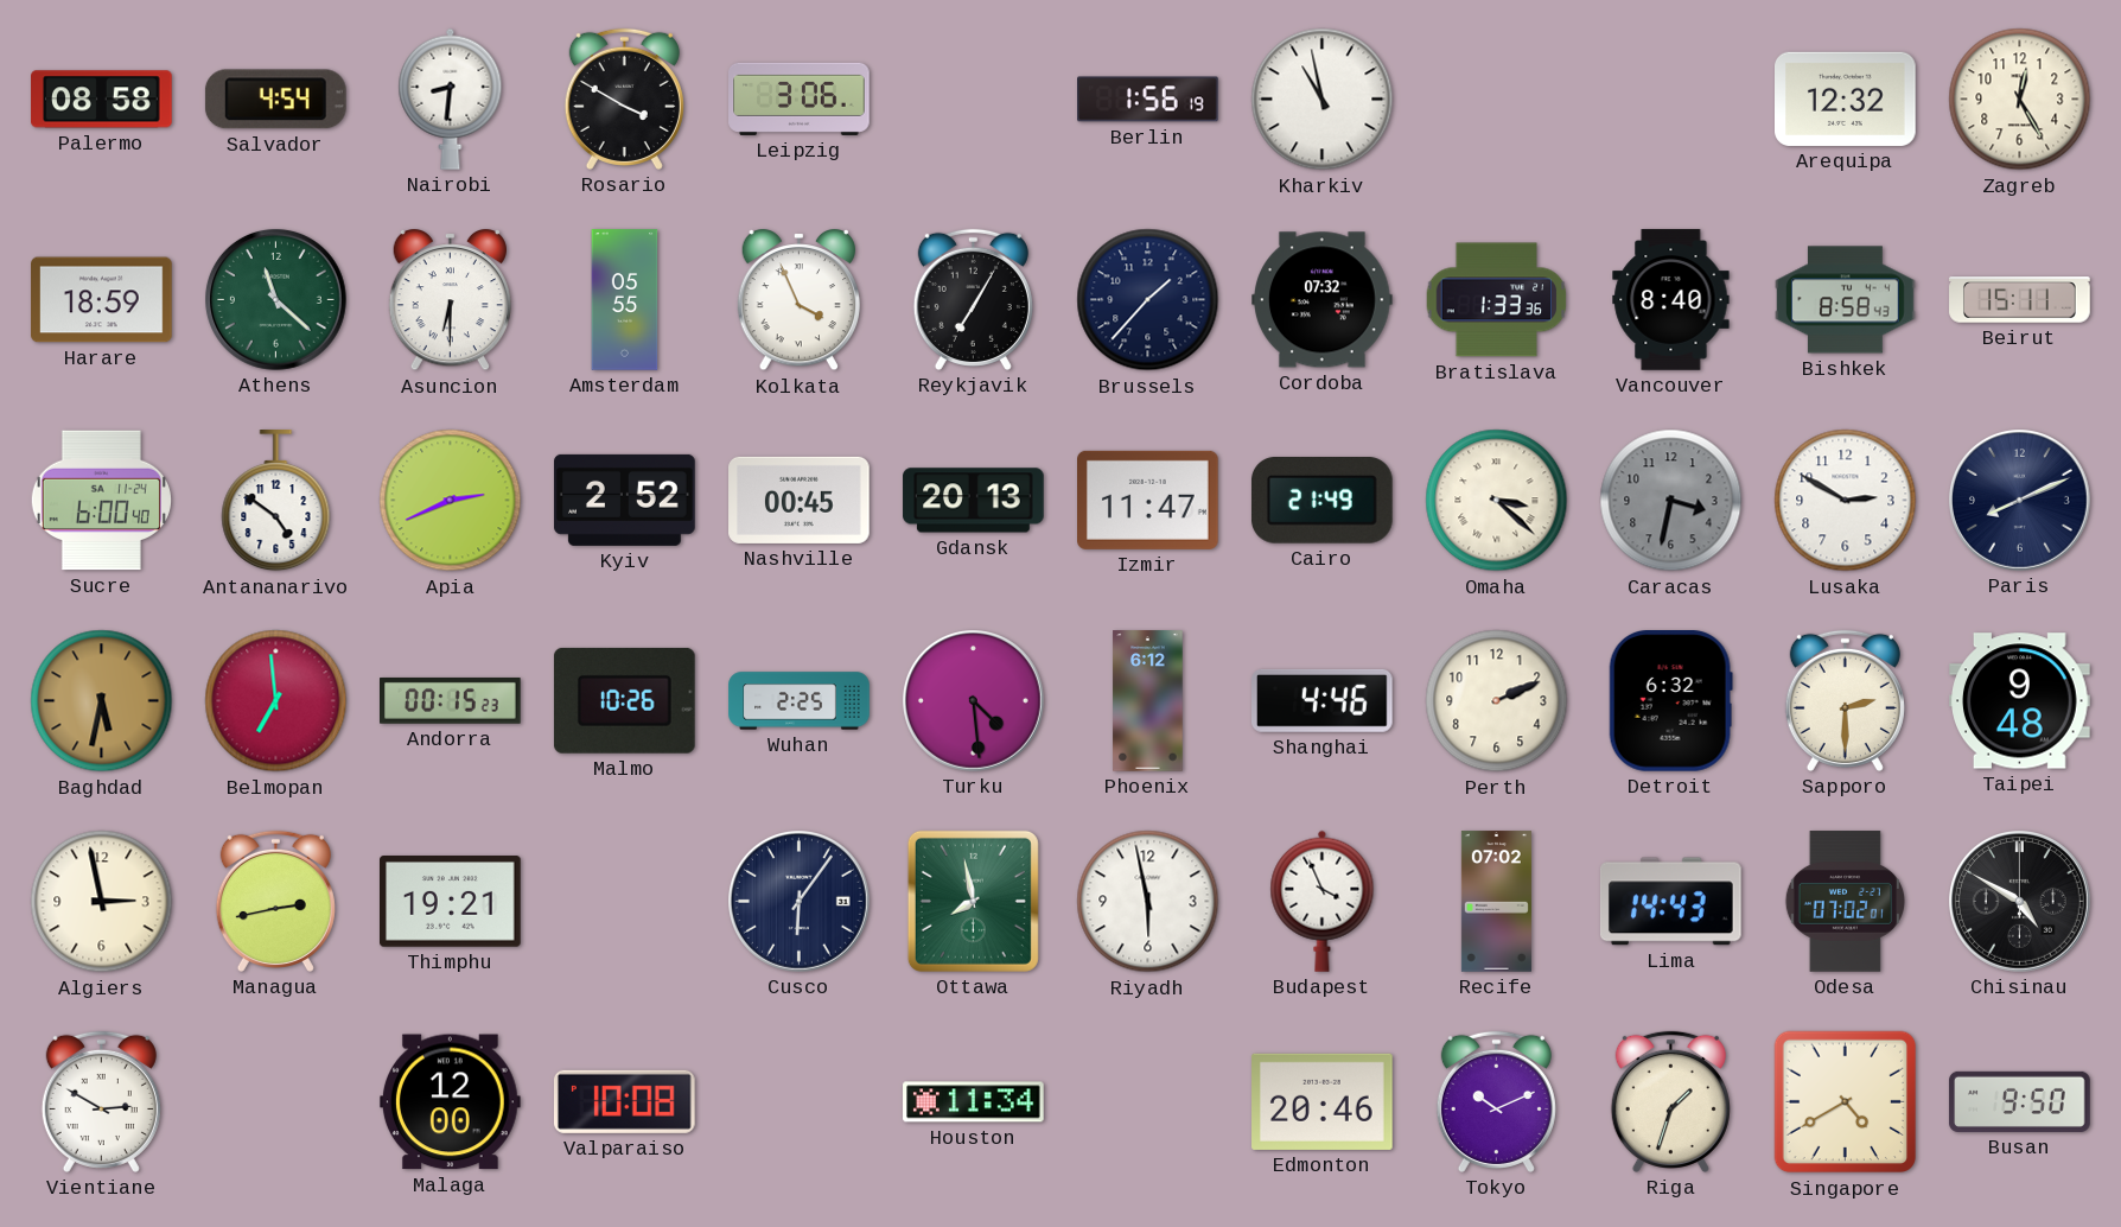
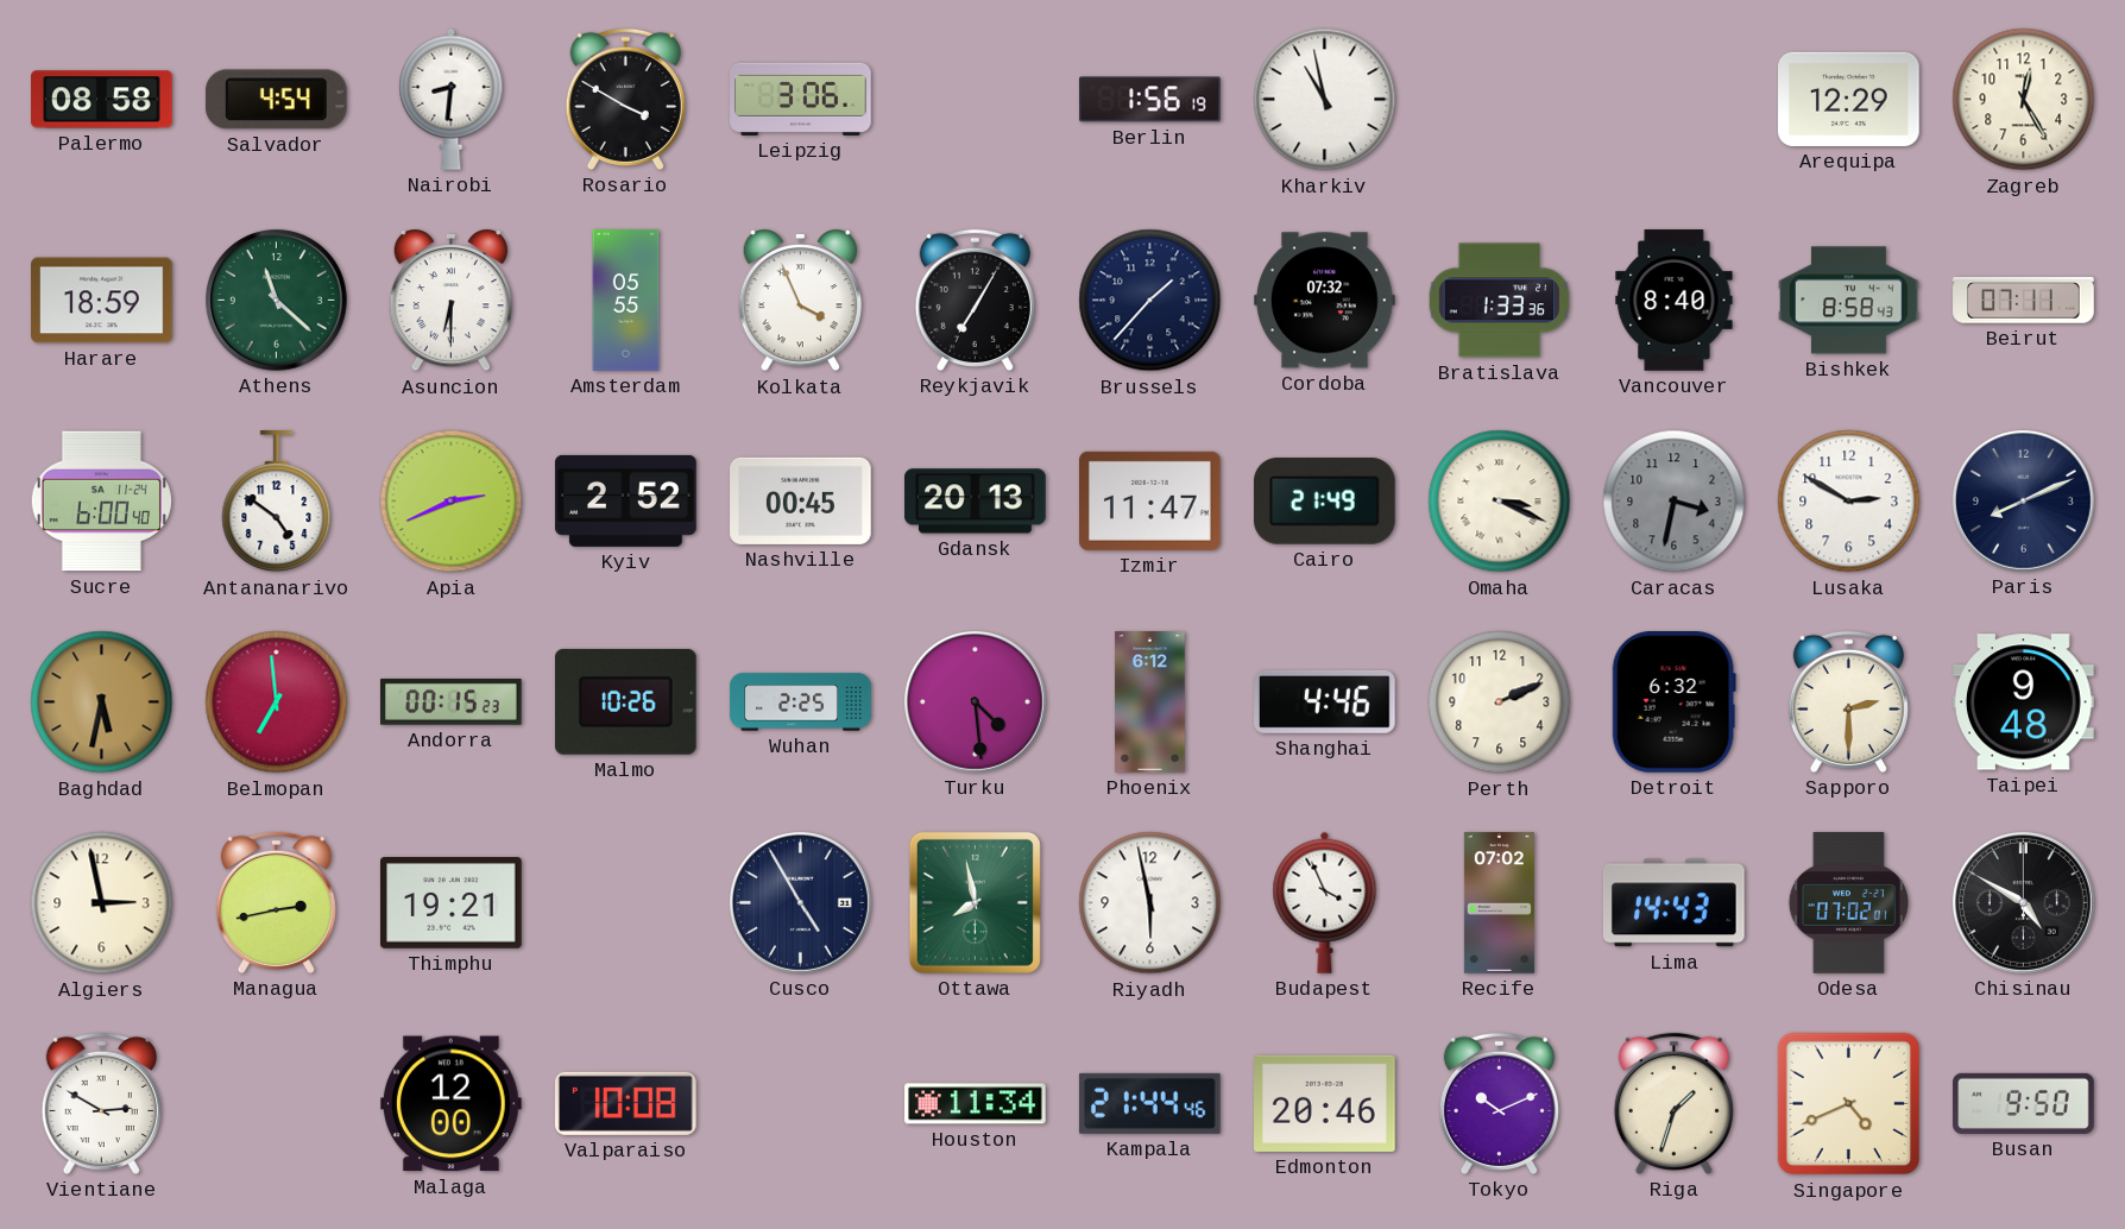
Arequipa: 12:32 -> 12:29
Beirut: 15:11 -> 07:11
Omaha: 3:22 -> 3:19
Cusco: 6:06 -> 4:55
Kampala: none -> 21:44
Singapore: 4:40 -> 4:41
